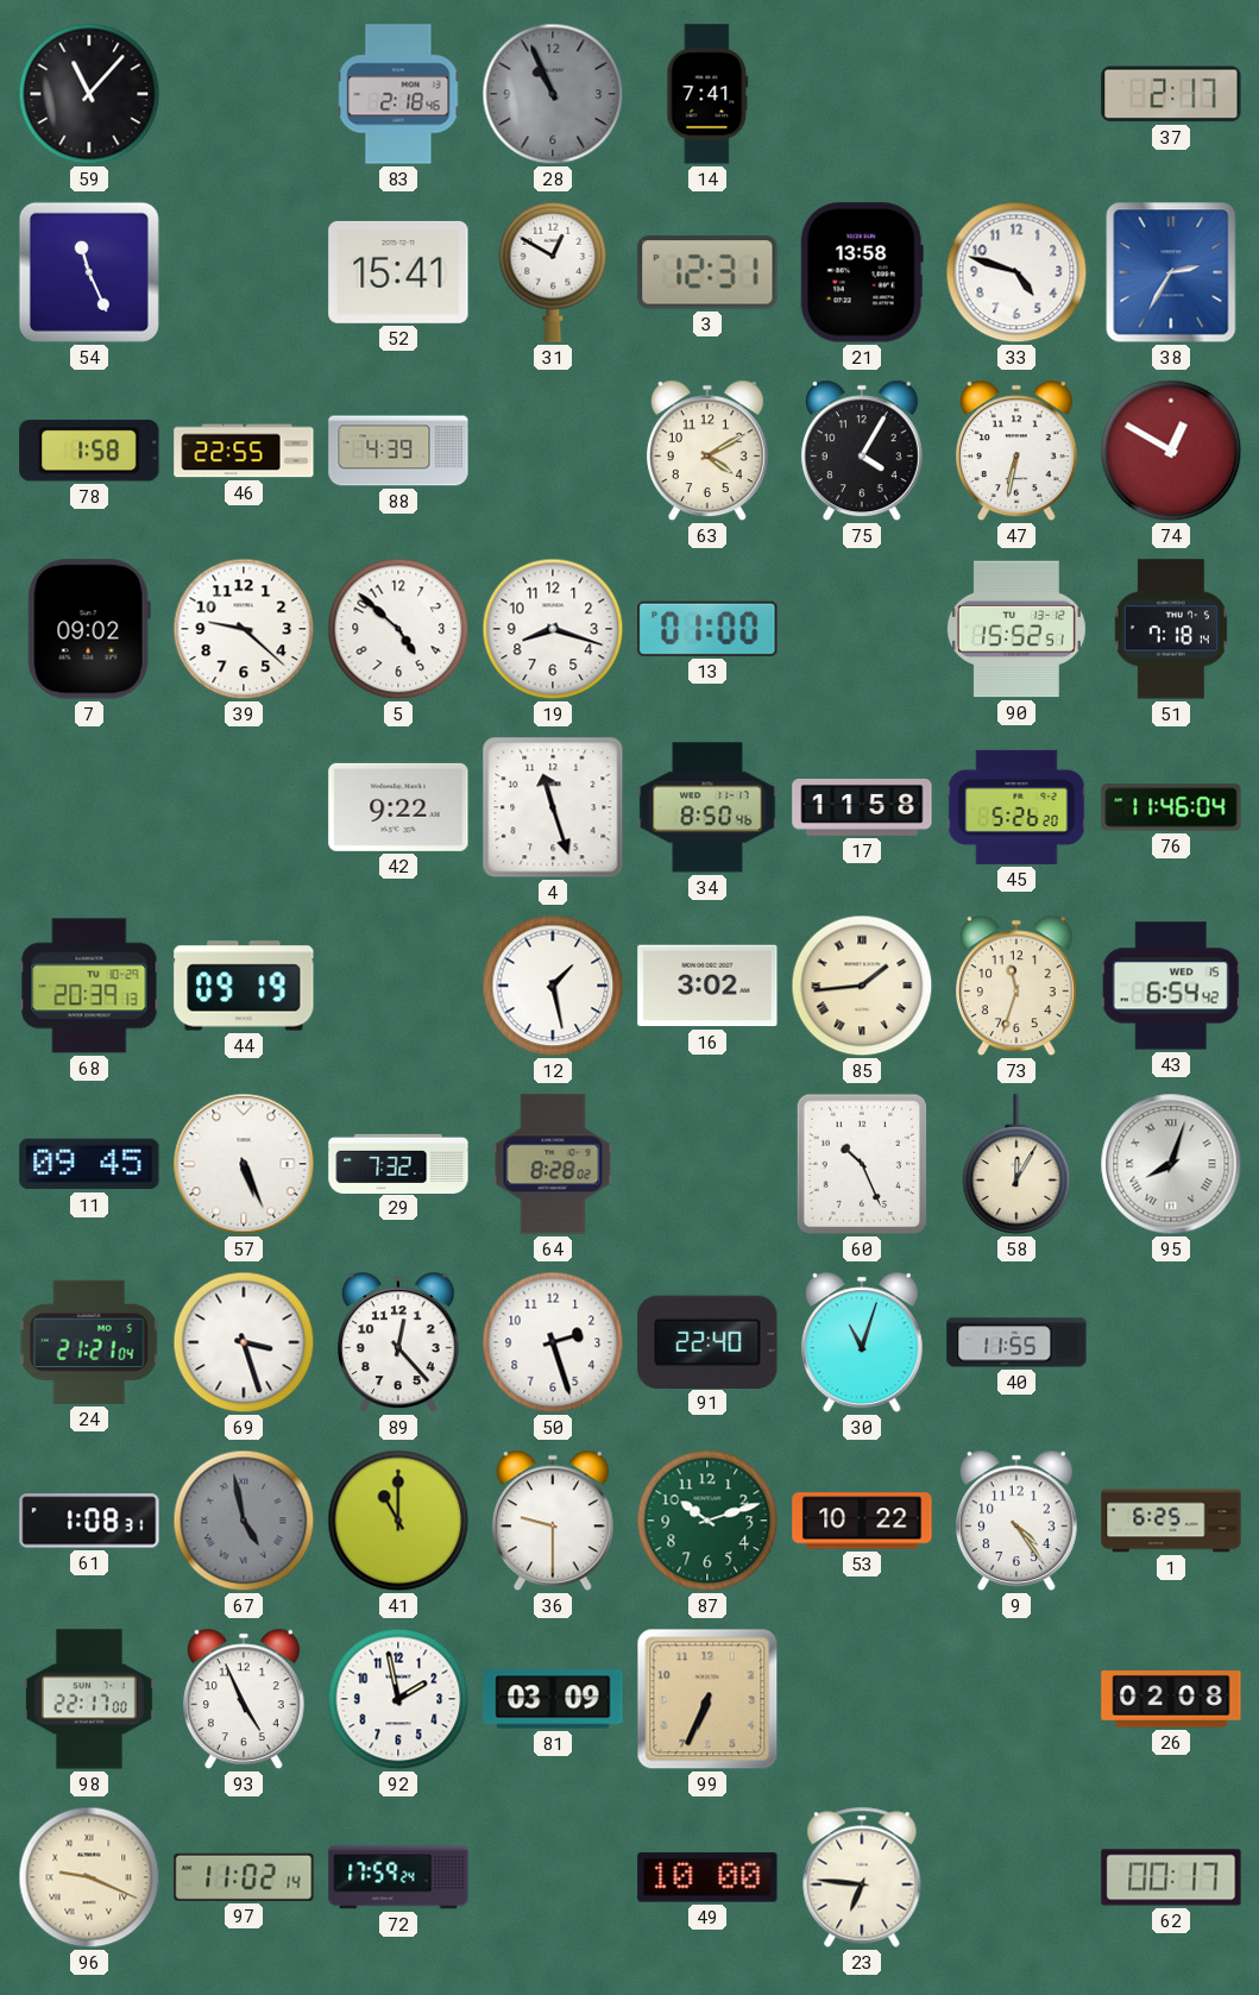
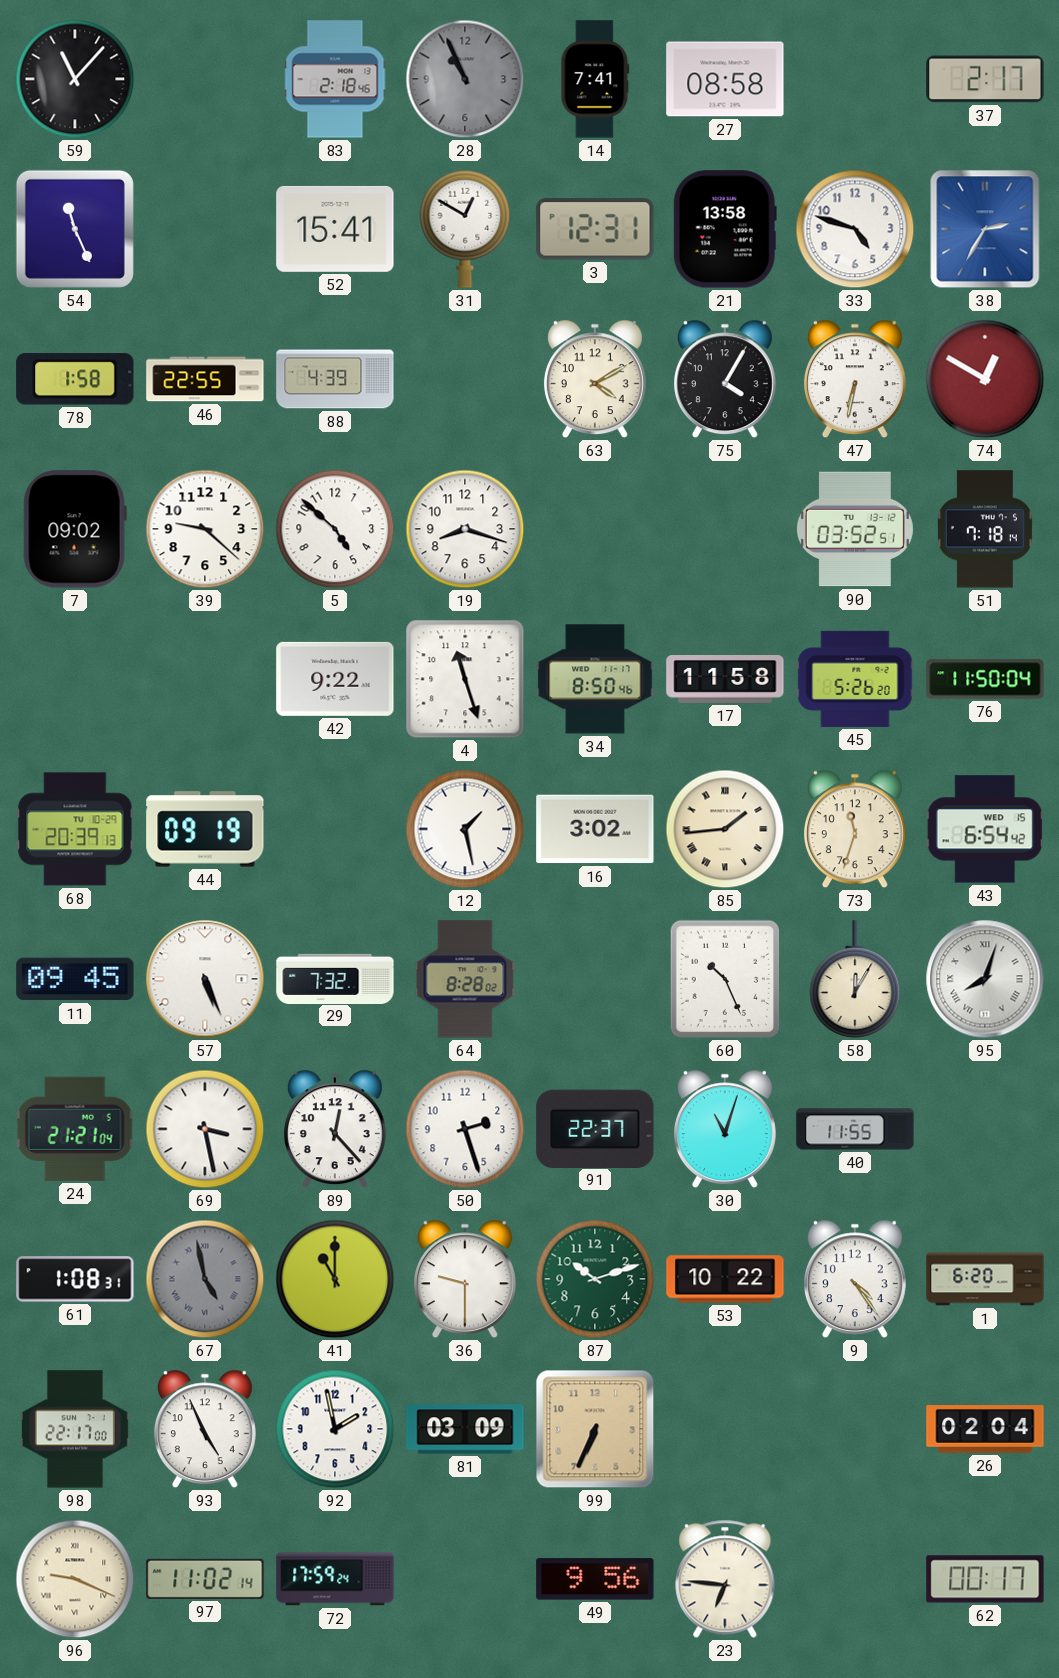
27: none -> 08:58
13: 01:00 -> none
90: 15:52 -> 03:52
76: 11:46 -> 11:50
69: 3:27 -> 3:28
91: 22:40 -> 22:37
1: 6:25 -> 6:20
26: 02:08 -> 02:04
49: 10:00 -> 9:56
